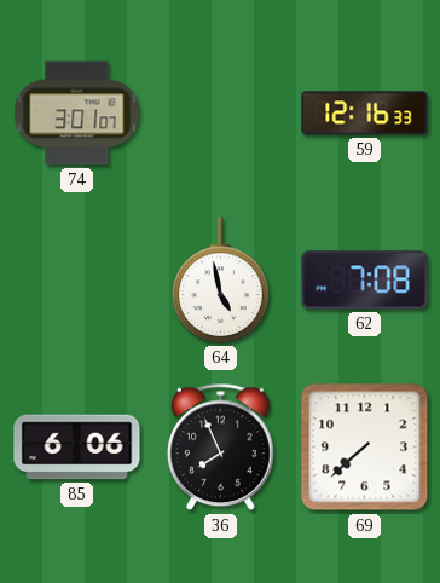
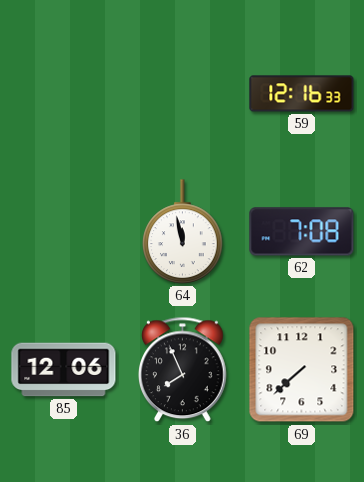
74: 3:01 -> none
64: 4:58 -> 11:58
85: 6:06 -> 12:06
